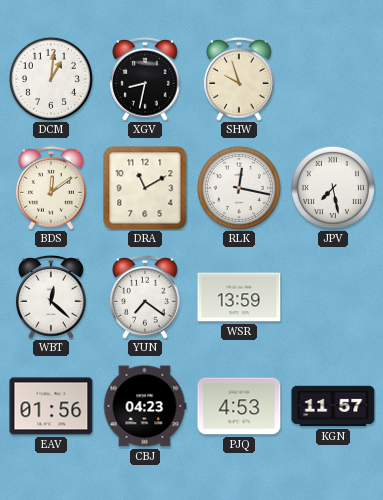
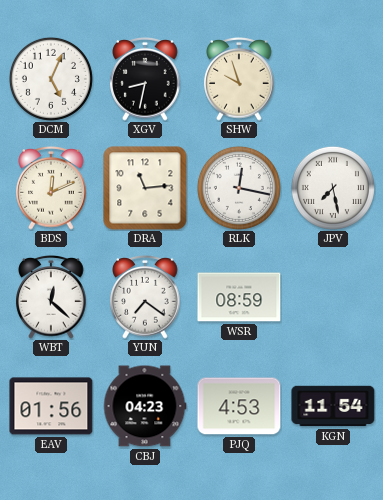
DCM: 1:01 -> 5:04
BDS: 12:09 -> 12:11
DRA: 11:10 -> 11:14
WSR: 13:59 -> 08:59
KGN: 11:57 -> 11:54
